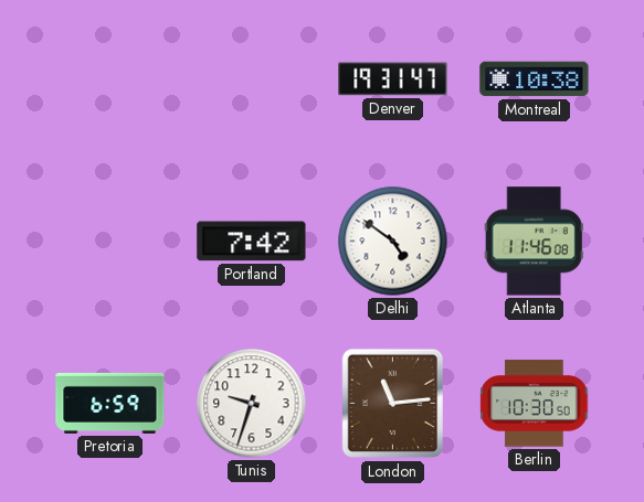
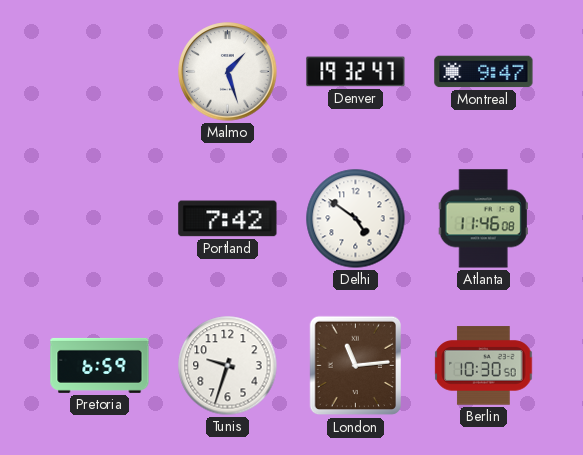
Malmo: none -> 1:27
Denver: 19:31 -> 19:32
Montreal: 10:38 -> 9:47
